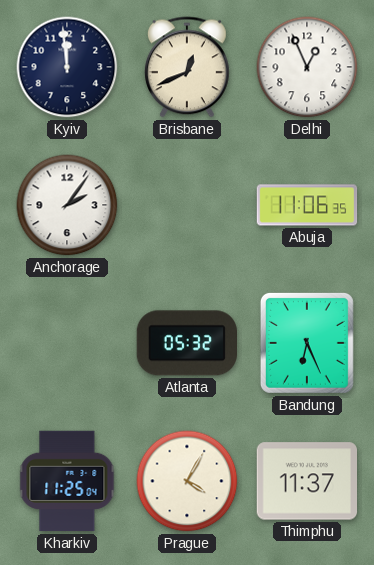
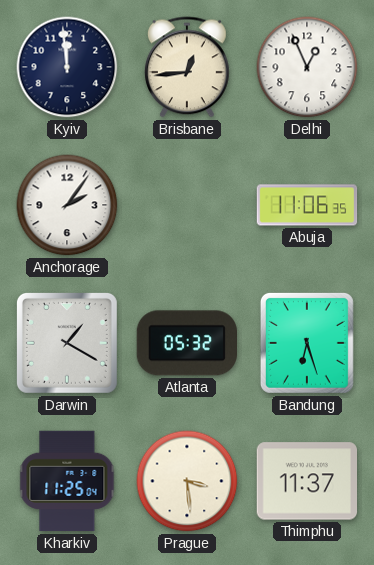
Brisbane: 12:41 -> 12:44
Darwin: none -> 1:20
Bandung: 6:26 -> 6:27
Prague: 4:05 -> 3:29
